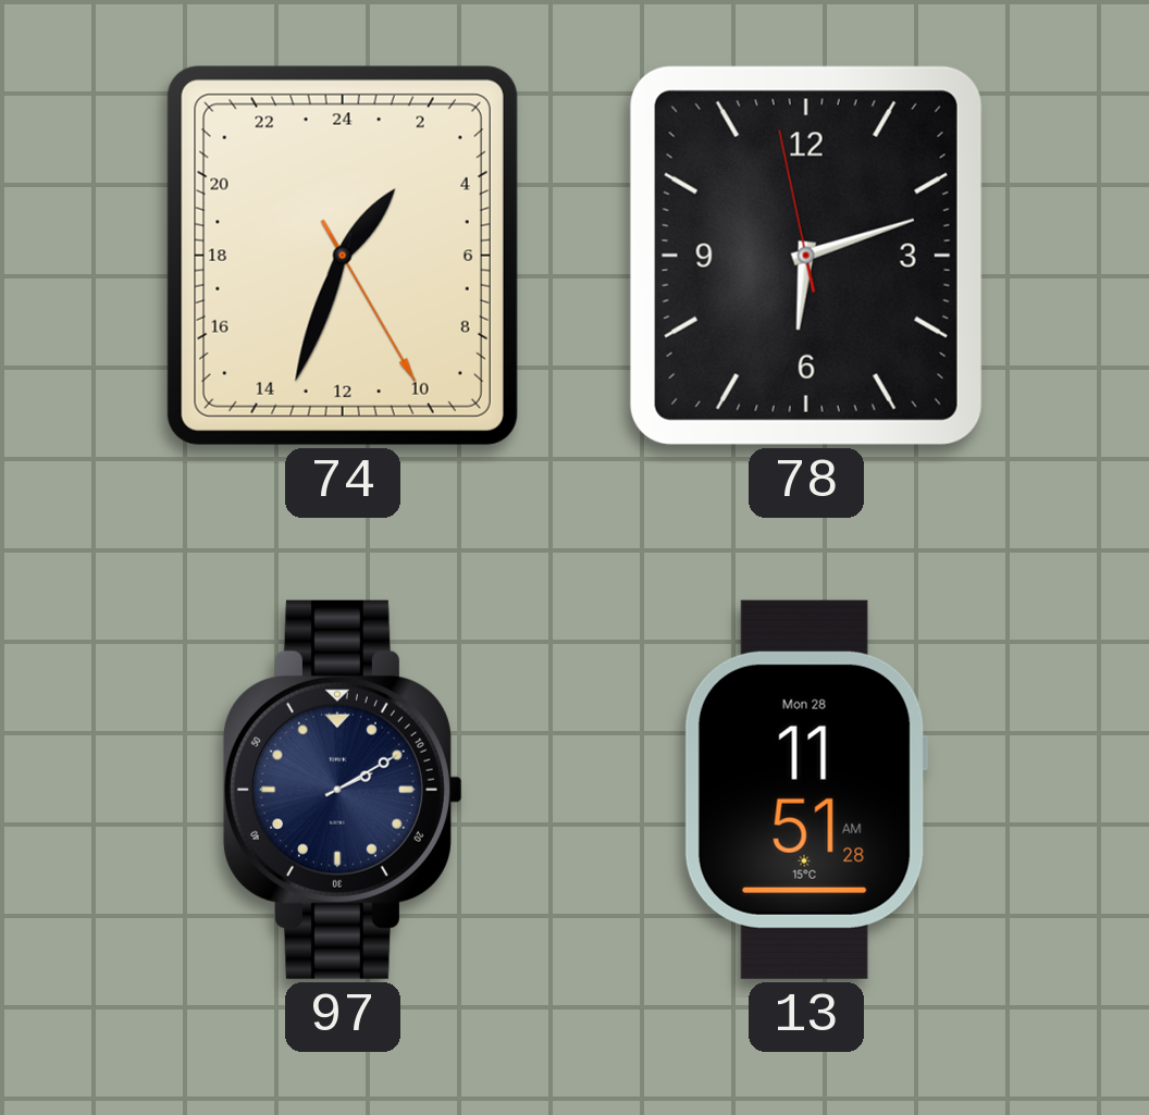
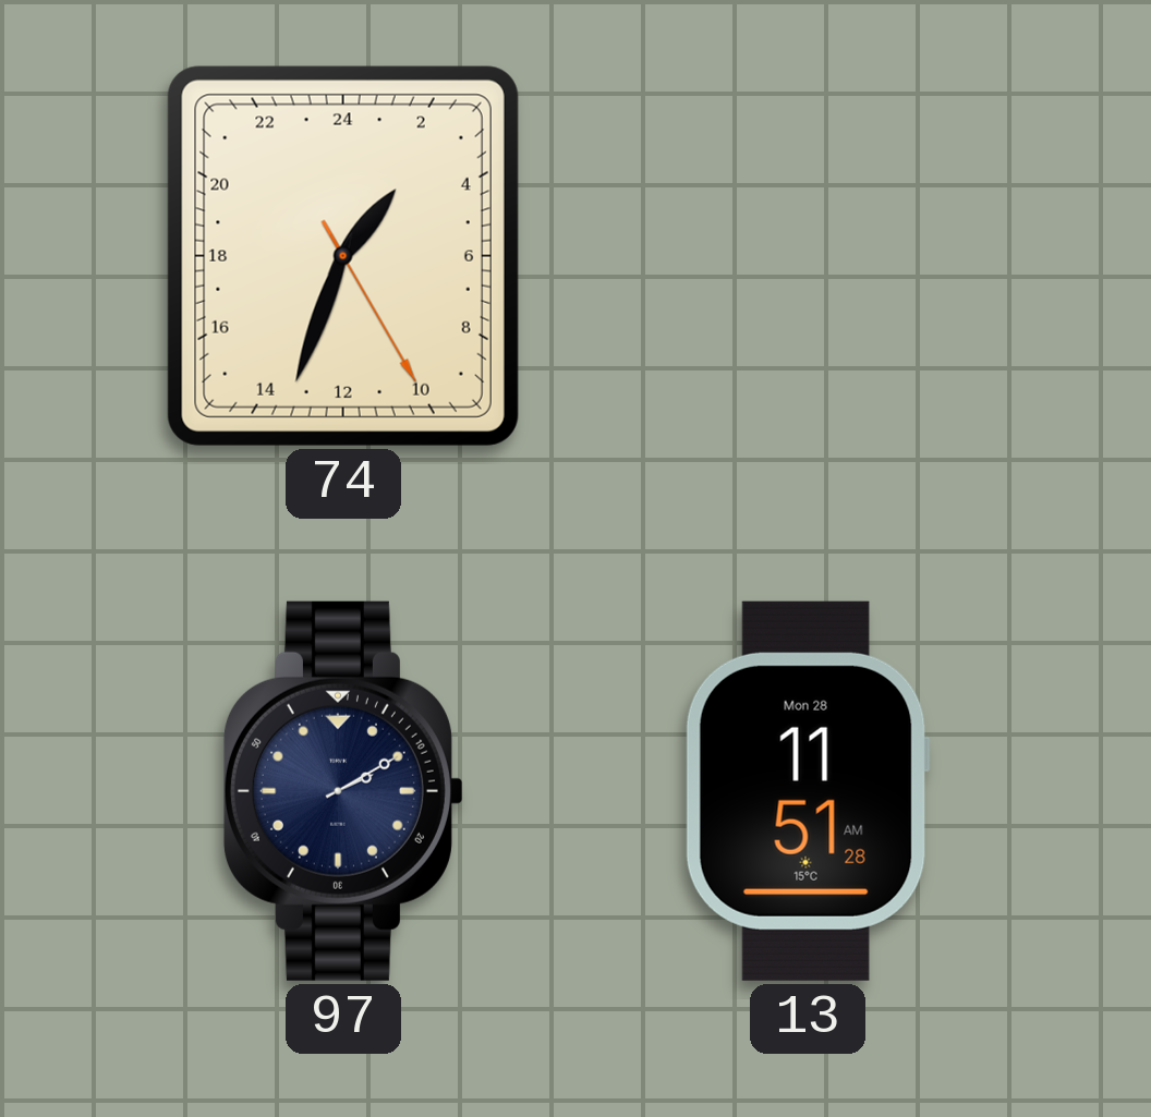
78: 6:11 -> none
